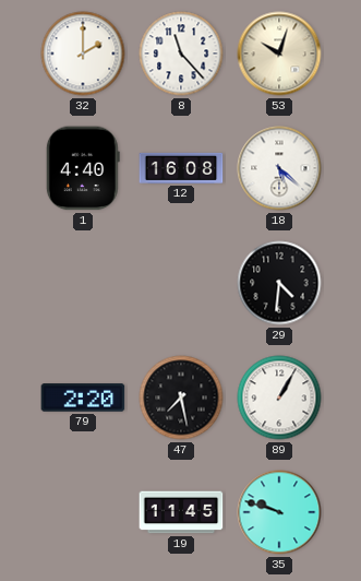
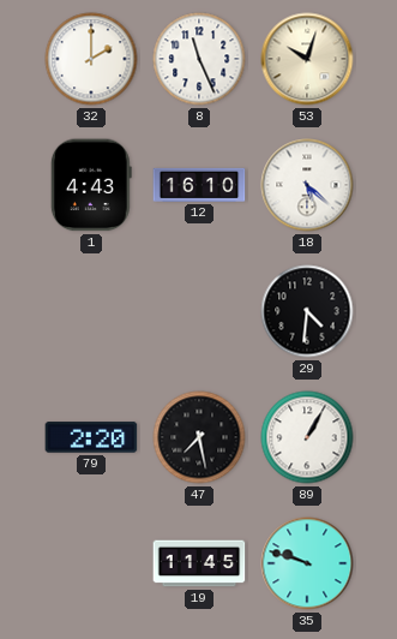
8: 11:23 -> 11:26
1: 4:40 -> 4:43
12: 16:08 -> 16:10
